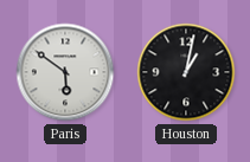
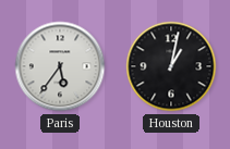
Paris: 5:51 -> 5:36
